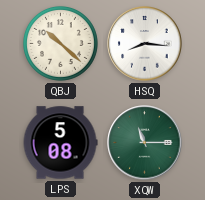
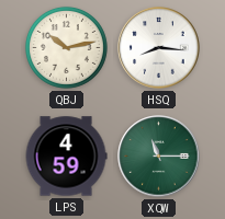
QBJ: 10:22 -> 10:13
LPS: 5:08 -> 4:59
